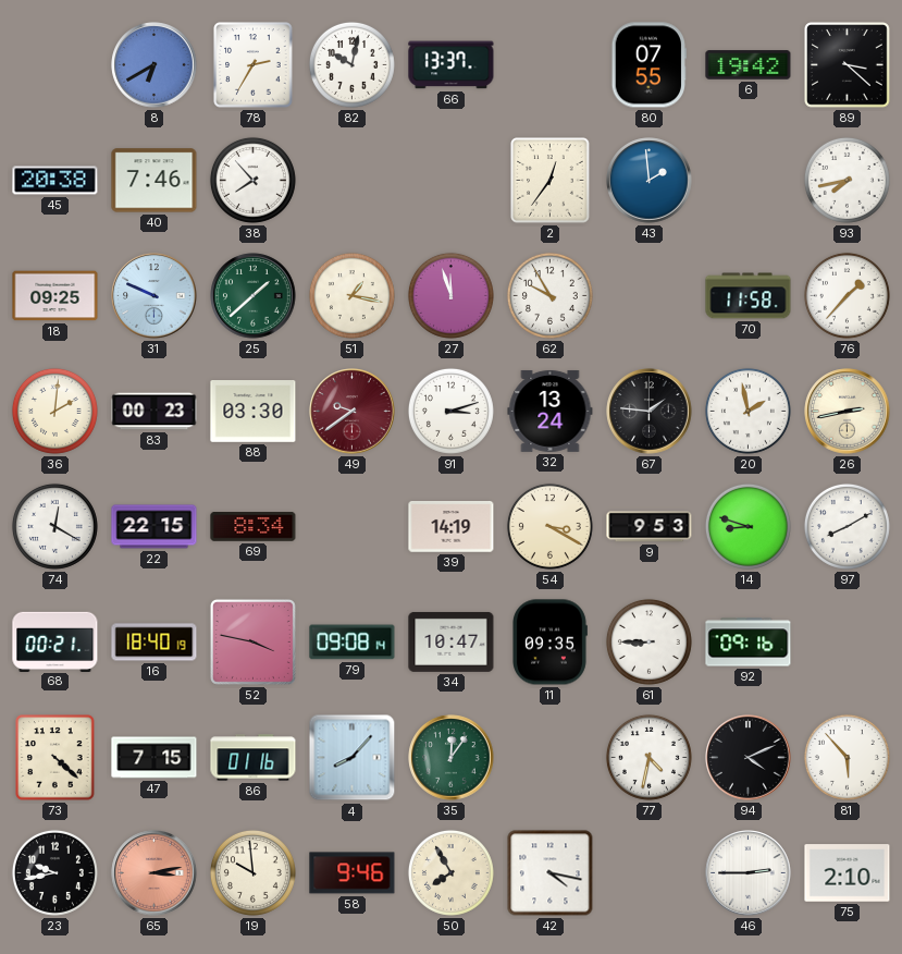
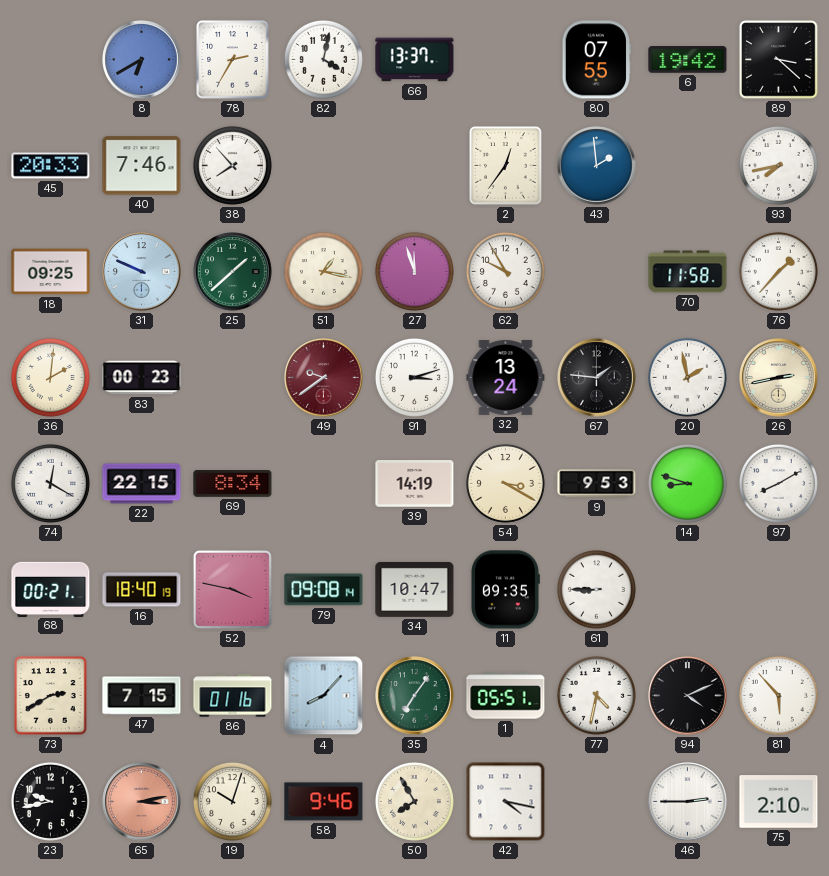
82: 10:02 -> 4:02
45: 20:38 -> 20:33
88: 03:30 -> none
92: 09:16 -> none
73: 4:22 -> 2:40
35: 12:06 -> 7:06
1: none -> 05:51
19: 9:59 -> 10:03
